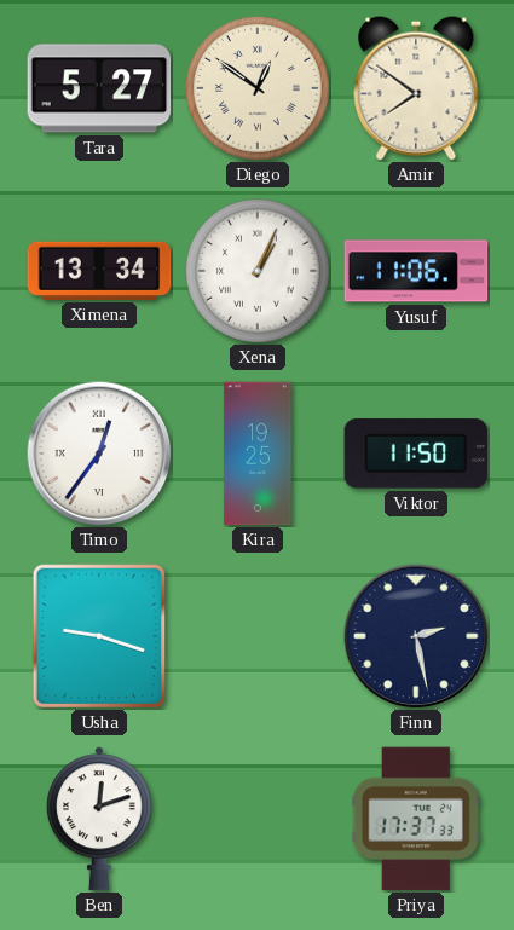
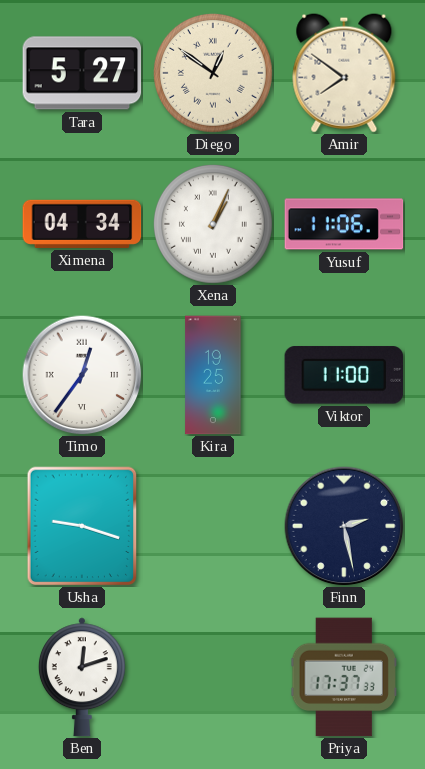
Ximena: 13:34 -> 04:34
Viktor: 11:50 -> 11:00
